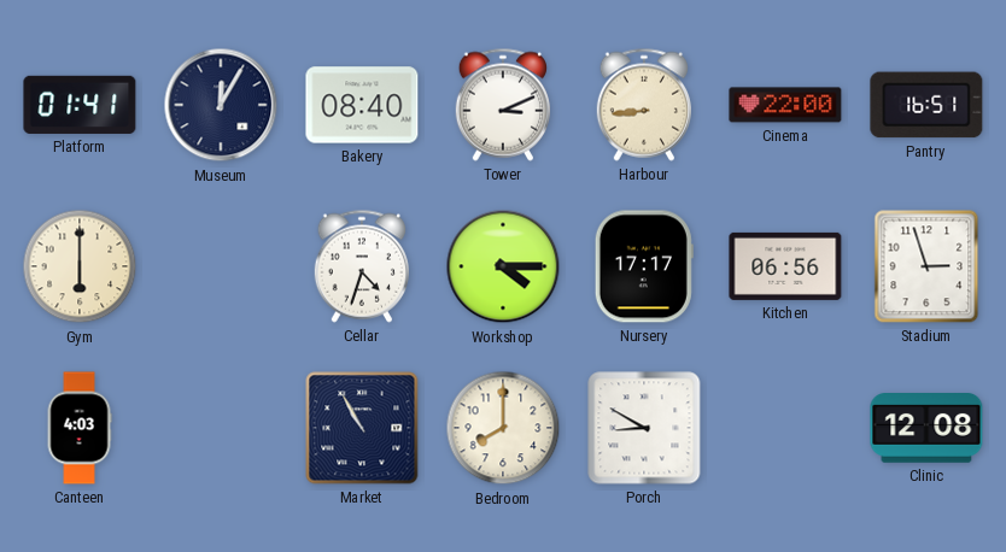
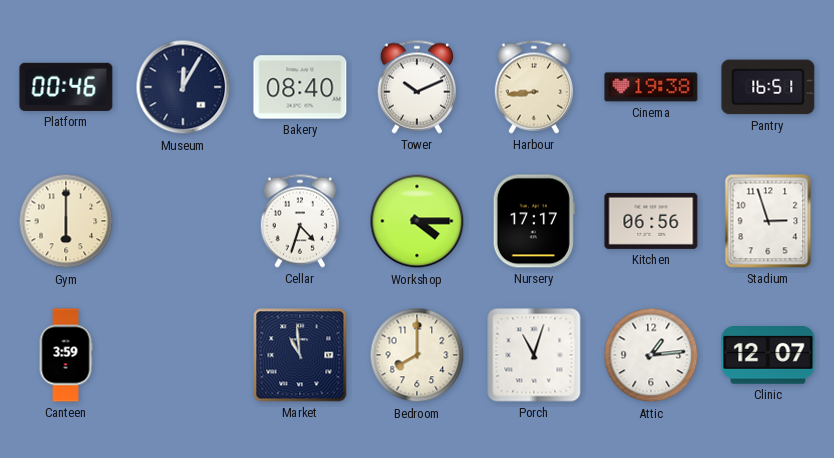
Platform: 01:41 -> 00:46
Tower: 3:11 -> 10:11
Cinema: 22:00 -> 19:38
Canteen: 4:03 -> 3:59
Market: 10:55 -> 10:59
Porch: 8:50 -> 11:03
Attic: none -> 1:14
Clinic: 12:08 -> 12:07
